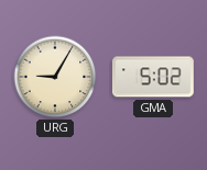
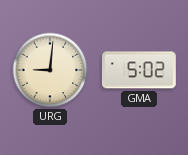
URG: 9:05 -> 9:01
